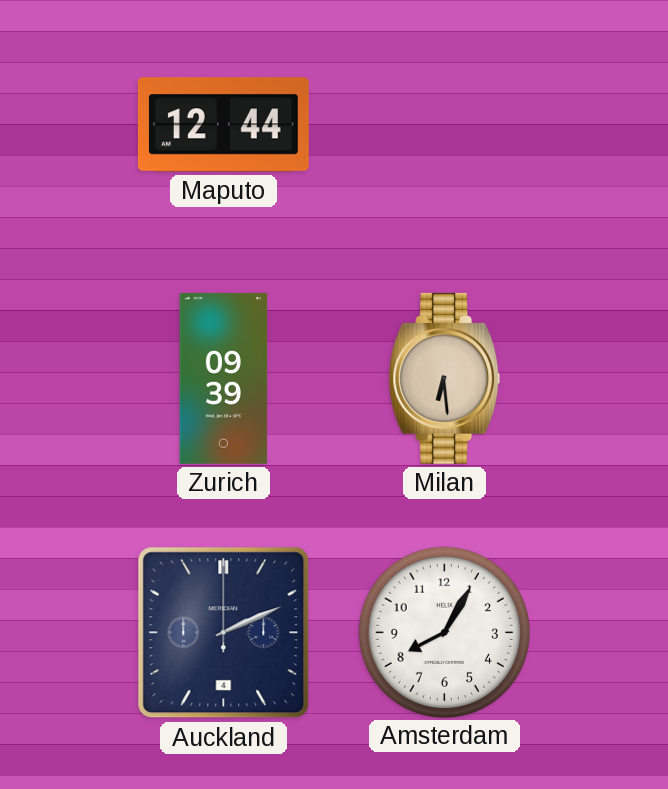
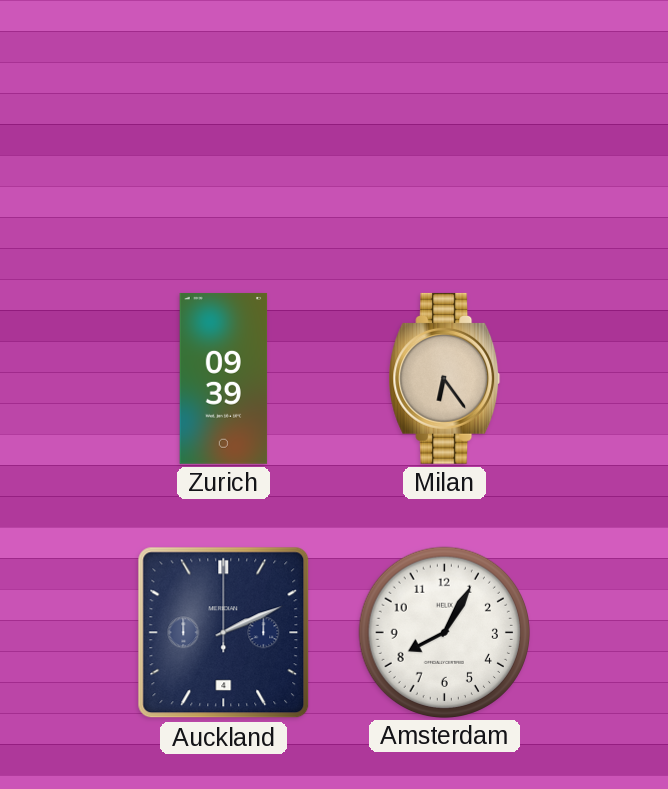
Maputo: 12:44 -> none
Milan: 6:29 -> 6:24
